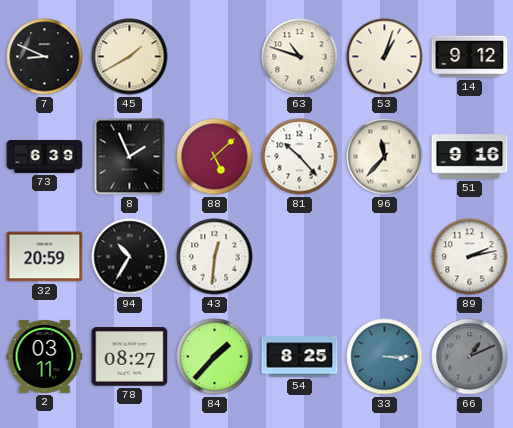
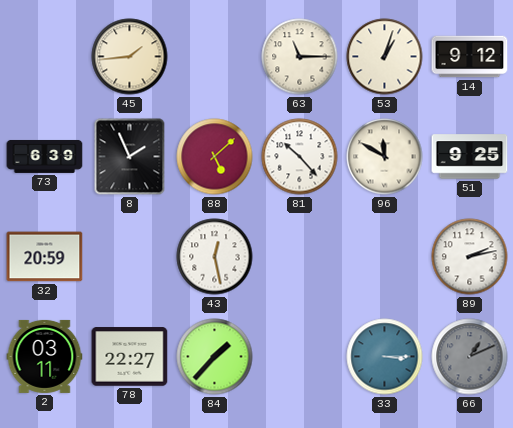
7: 8:49 -> none
45: 1:40 -> 1:44
63: 10:48 -> 11:15
96: 11:37 -> 11:50
51: 9:16 -> 9:25
94: 10:35 -> none
43: 12:31 -> 12:28
78: 08:27 -> 22:27
54: 8:25 -> none
